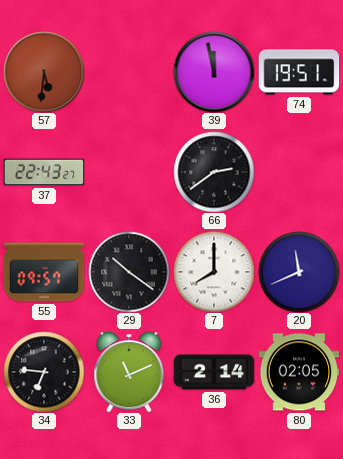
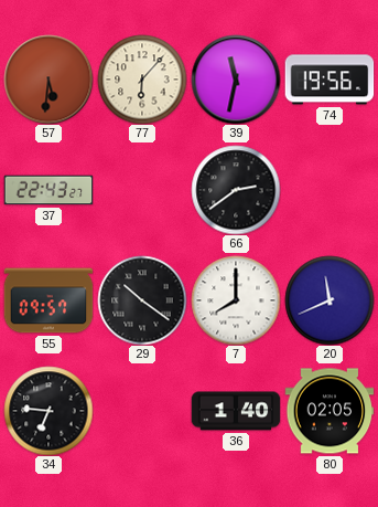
77: none -> 6:07
39: 11:58 -> 11:32
74: 19:51 -> 19:56
33: 11:11 -> none
36: 2:14 -> 1:40
